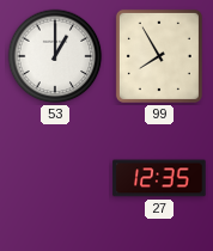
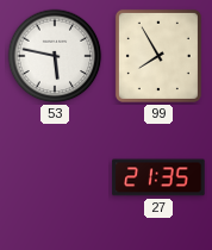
53: 1:00 -> 5:47
27: 12:35 -> 21:35
